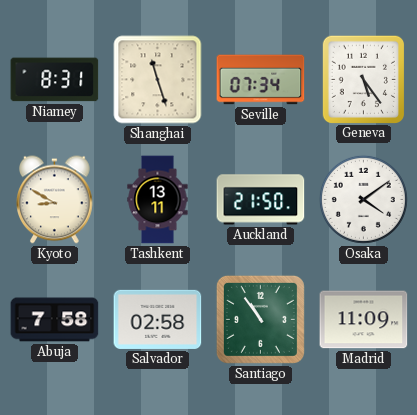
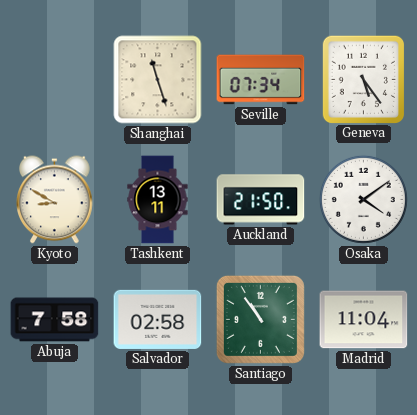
Niamey: 8:31 -> none
Madrid: 11:09 -> 11:04
